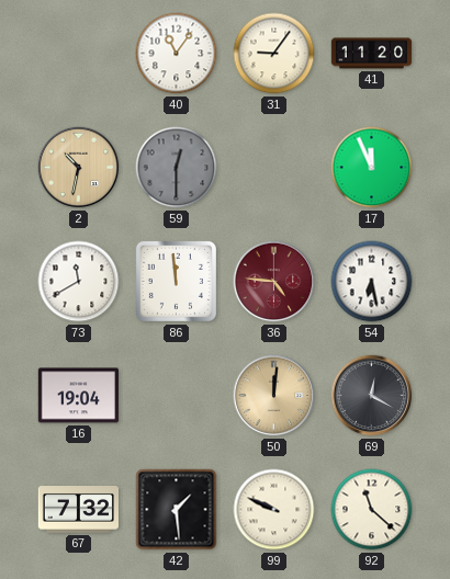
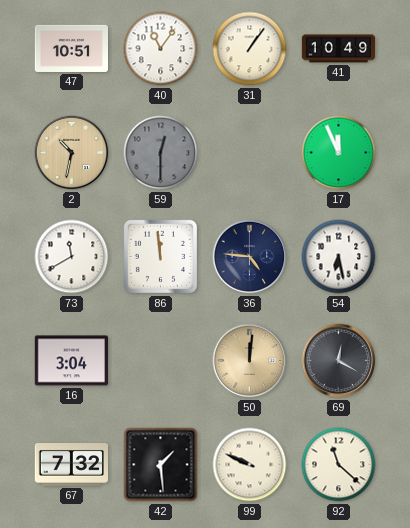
47: none -> 10:51
31: 9:06 -> 1:06
41: 11:20 -> 10:49
36 dial: burgundy -> navy
16: 19:04 -> 3:04
